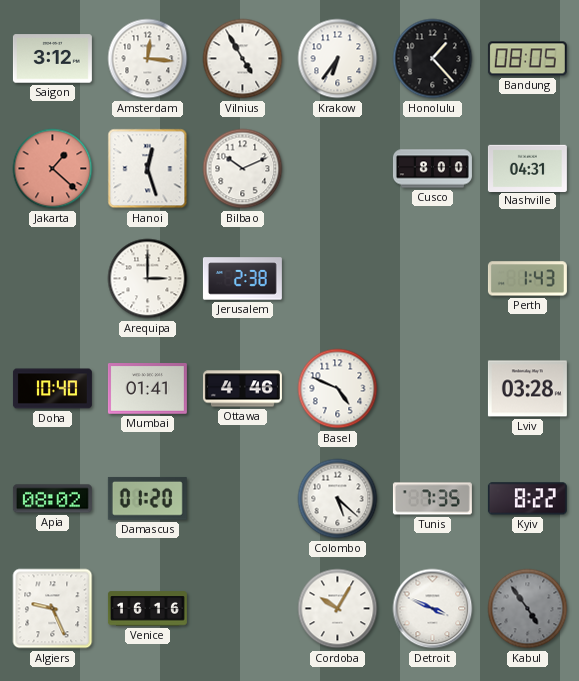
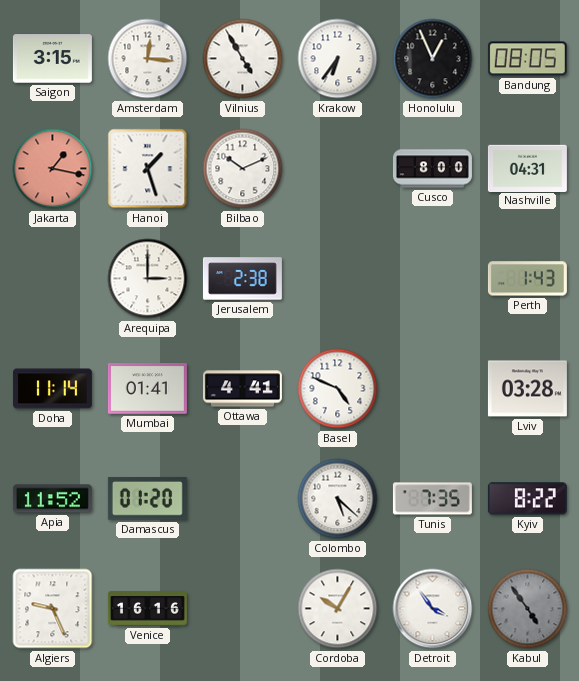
Saigon: 3:12 -> 3:15
Honolulu: 1:23 -> 12:56
Jakarta: 1:22 -> 1:17
Hanoi: 12:27 -> 1:27
Doha: 10:40 -> 11:14
Ottawa: 4:46 -> 4:41
Apia: 08:02 -> 11:52
Detroit: 3:49 -> 3:54
